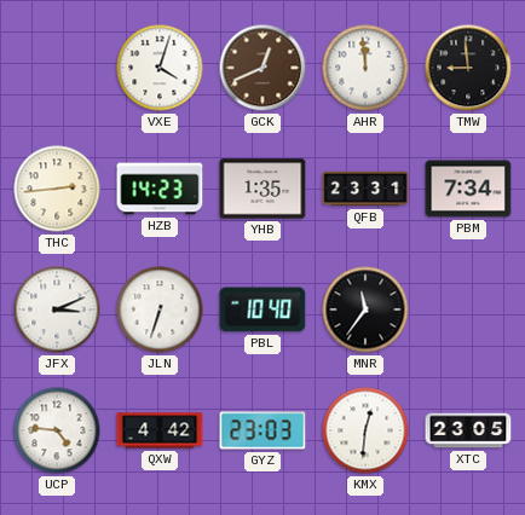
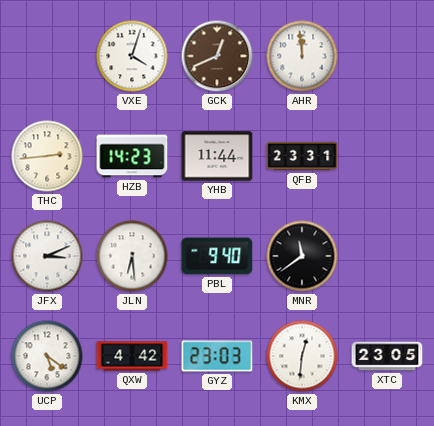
TMW: 8:59 -> none
YHB: 1:35 -> 11:44
PBM: 7:34 -> none
JLN: 6:33 -> 6:29
PBL: 10:40 -> 9:40
MNR: 11:36 -> 11:39
UCP: 4:46 -> 5:21
